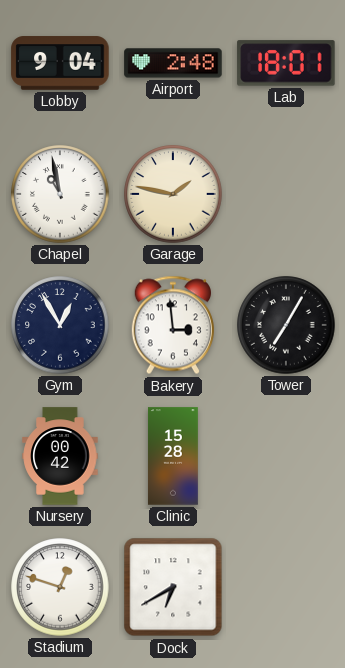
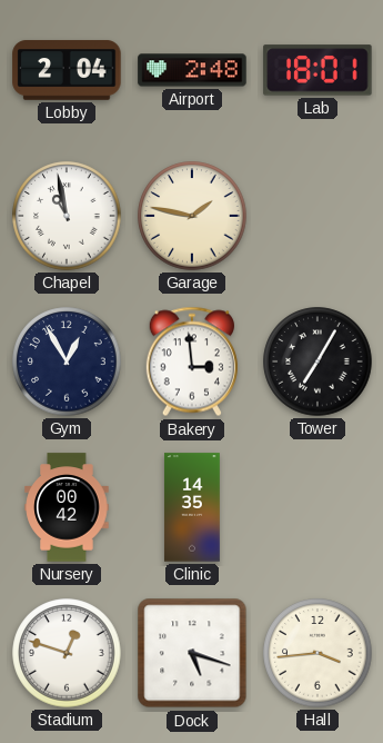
Lobby: 9:04 -> 2:04
Clinic: 15:28 -> 14:35
Dock: 6:40 -> 5:18
Hall: none -> 3:44
